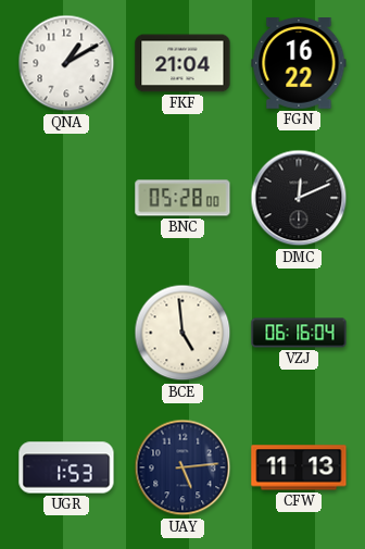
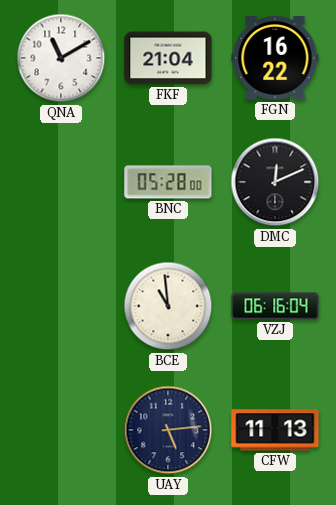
QNA: 1:10 -> 11:10
BCE: 4:59 -> 10:59
UGR: 1:53 -> none
